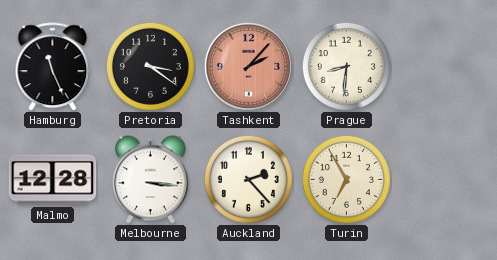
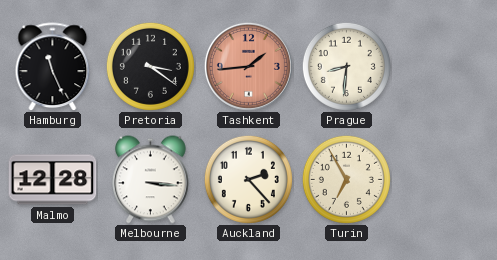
Tashkent: 2:07 -> 1:44
